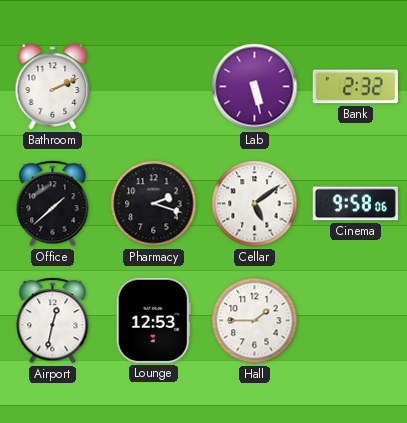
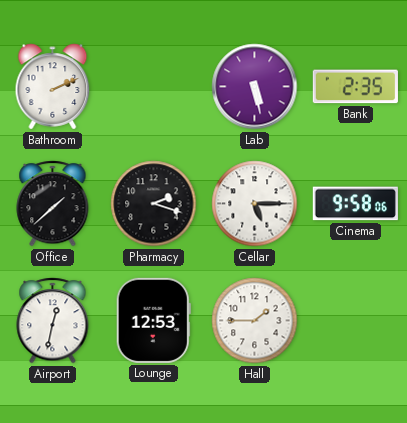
Bank: 2:32 -> 2:35
Cellar: 5:09 -> 5:15
